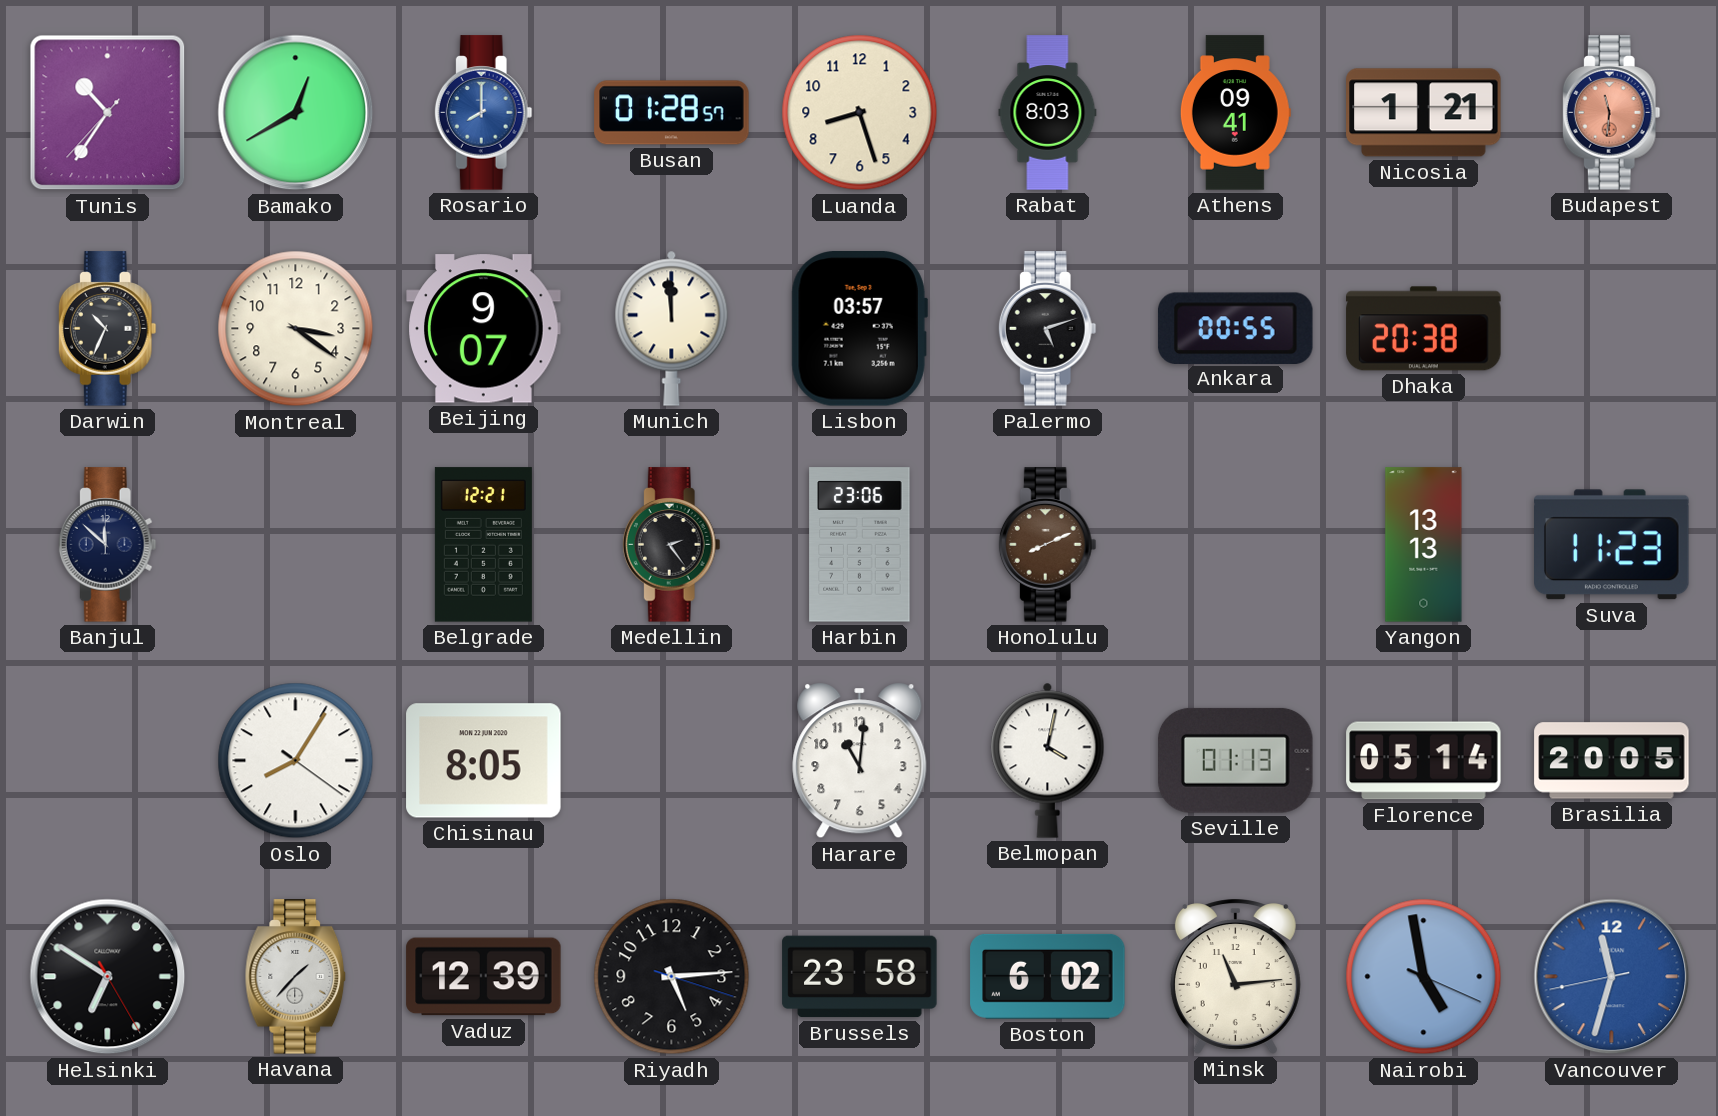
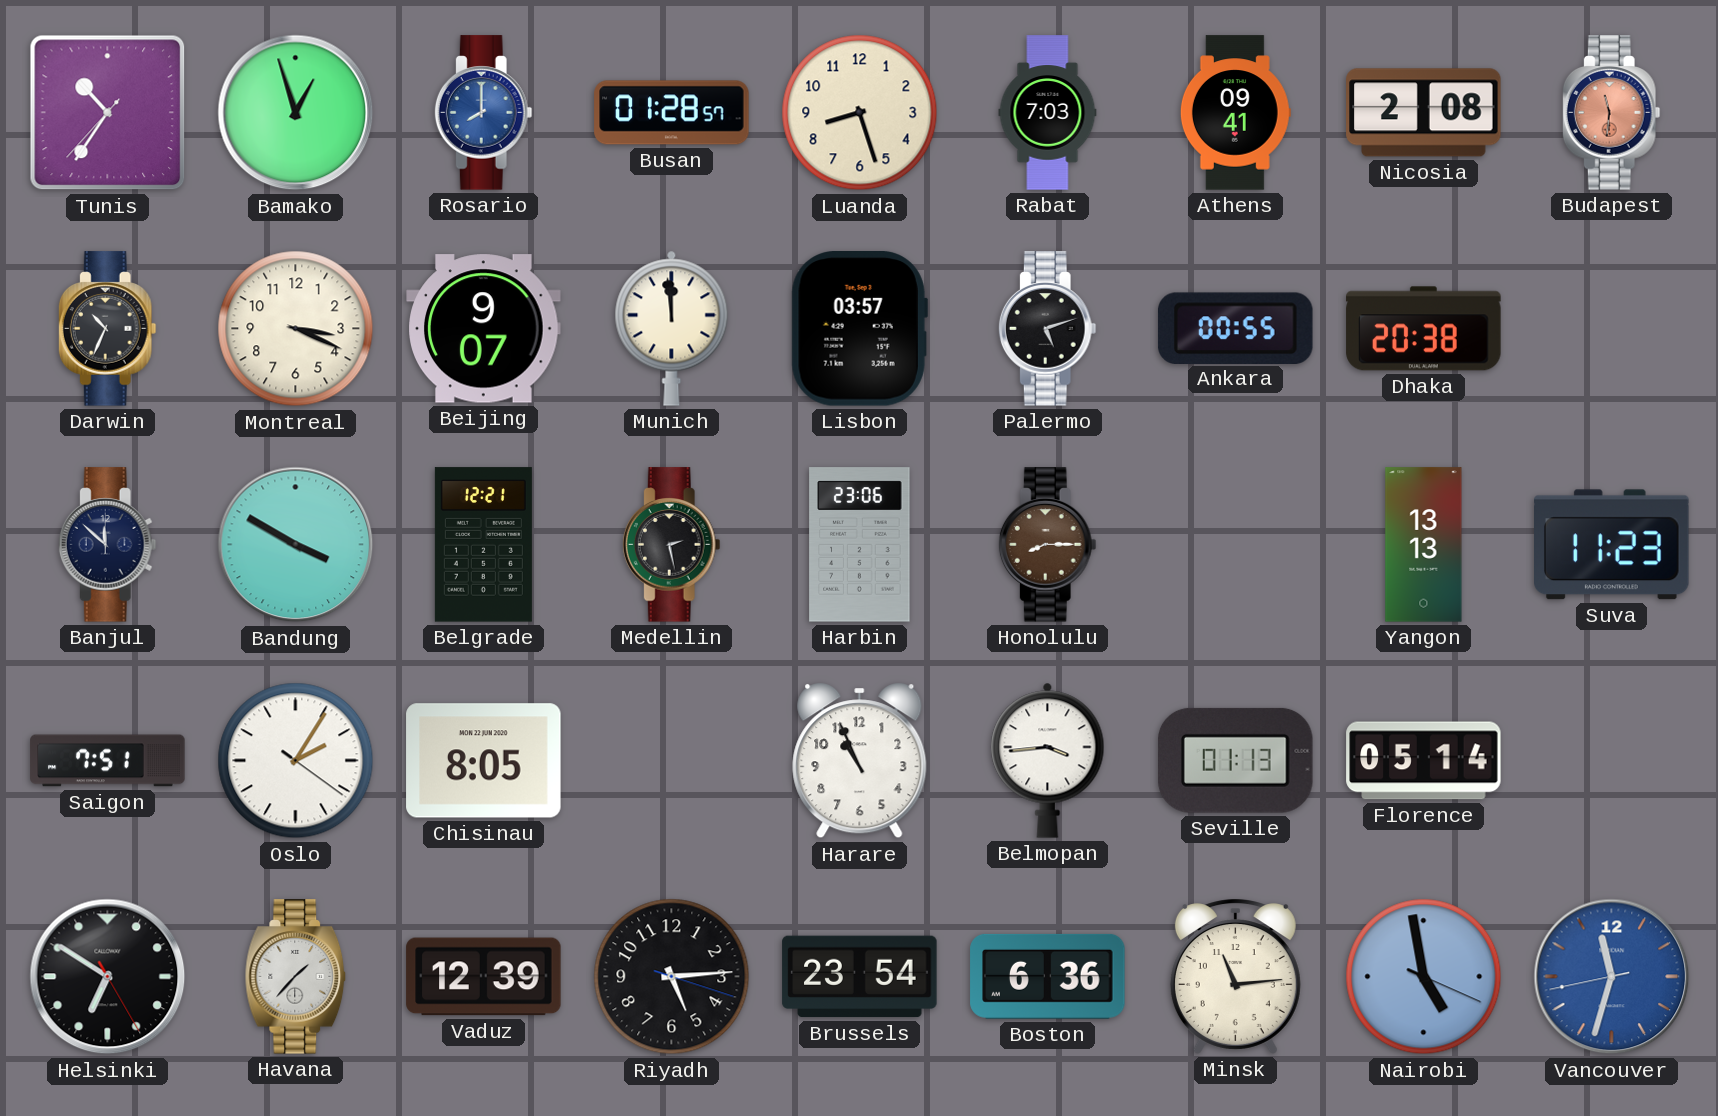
Bamako: 12:40 -> 12:57
Rabat: 8:03 -> 7:03
Nicosia: 1:21 -> 2:08
Montreal: 3:21 -> 3:19
Bandung: none -> 3:50
Medellin: 2:24 -> 2:28
Honolulu: 8:11 -> 8:15
Saigon: none -> 7:51
Oslo: 8:05 -> 2:05
Harare: 11:01 -> 10:56
Belmopan: 4:02 -> 3:44
Brasilia: 20:05 -> none
Brussels: 23:58 -> 23:54
Boston: 6:02 -> 6:36
